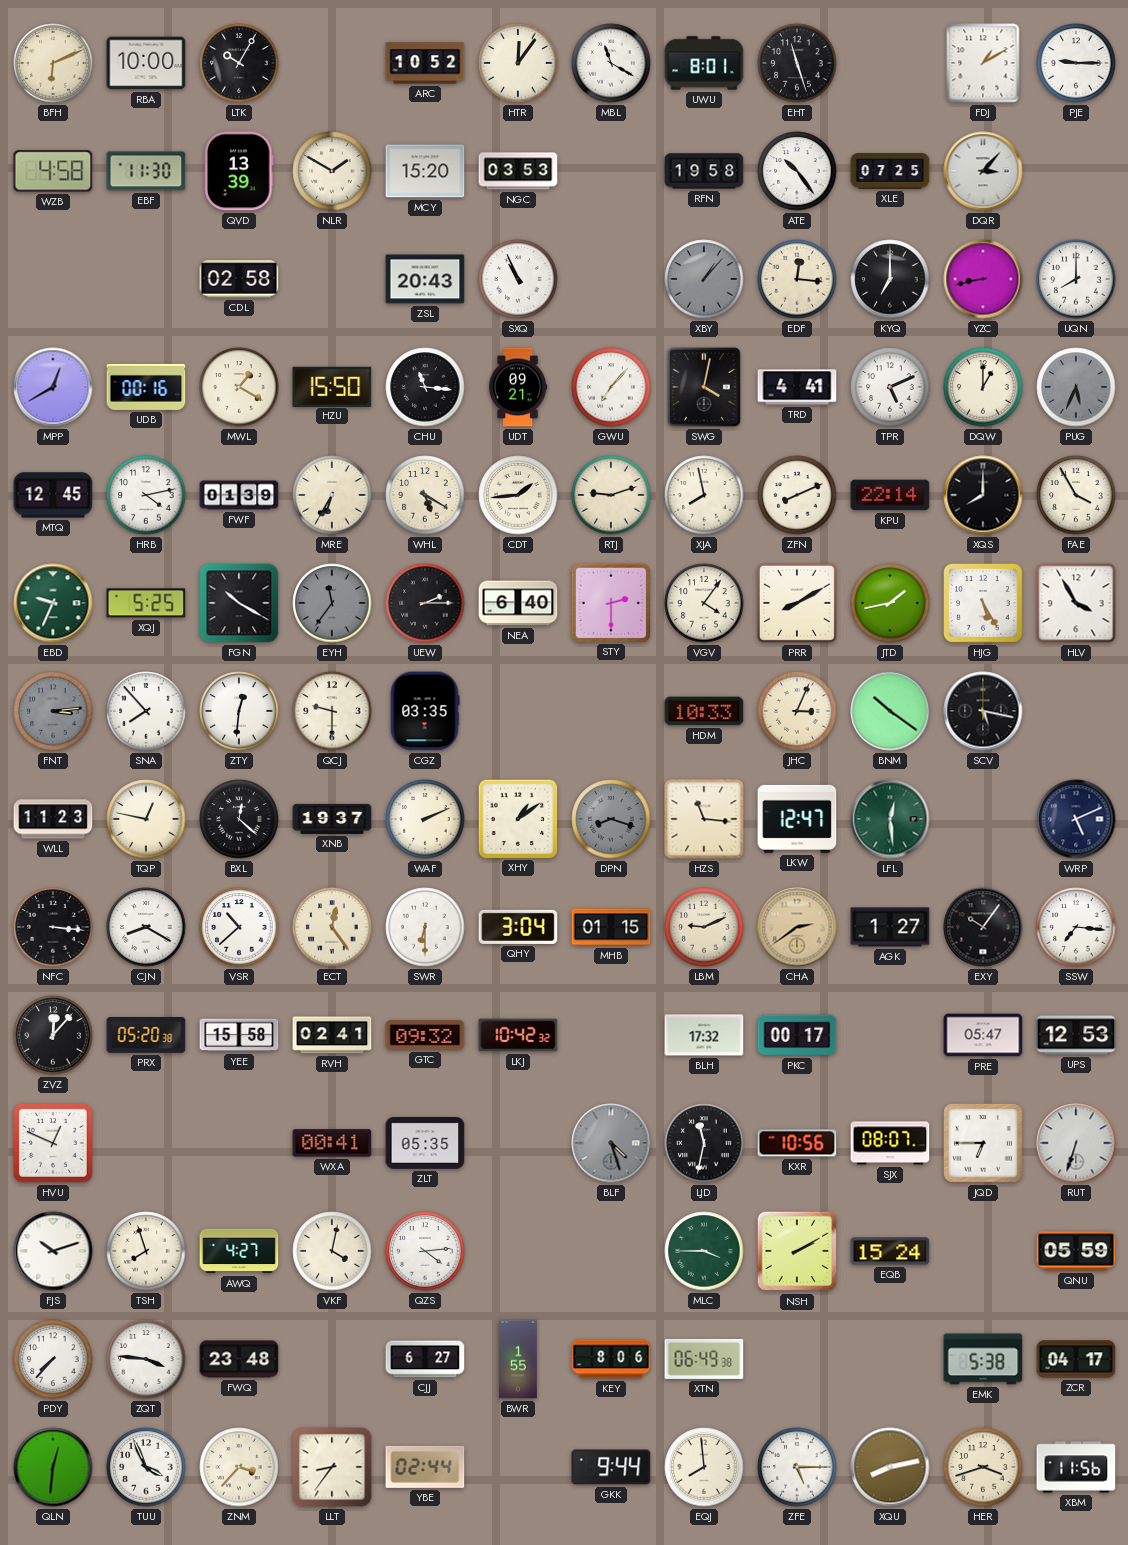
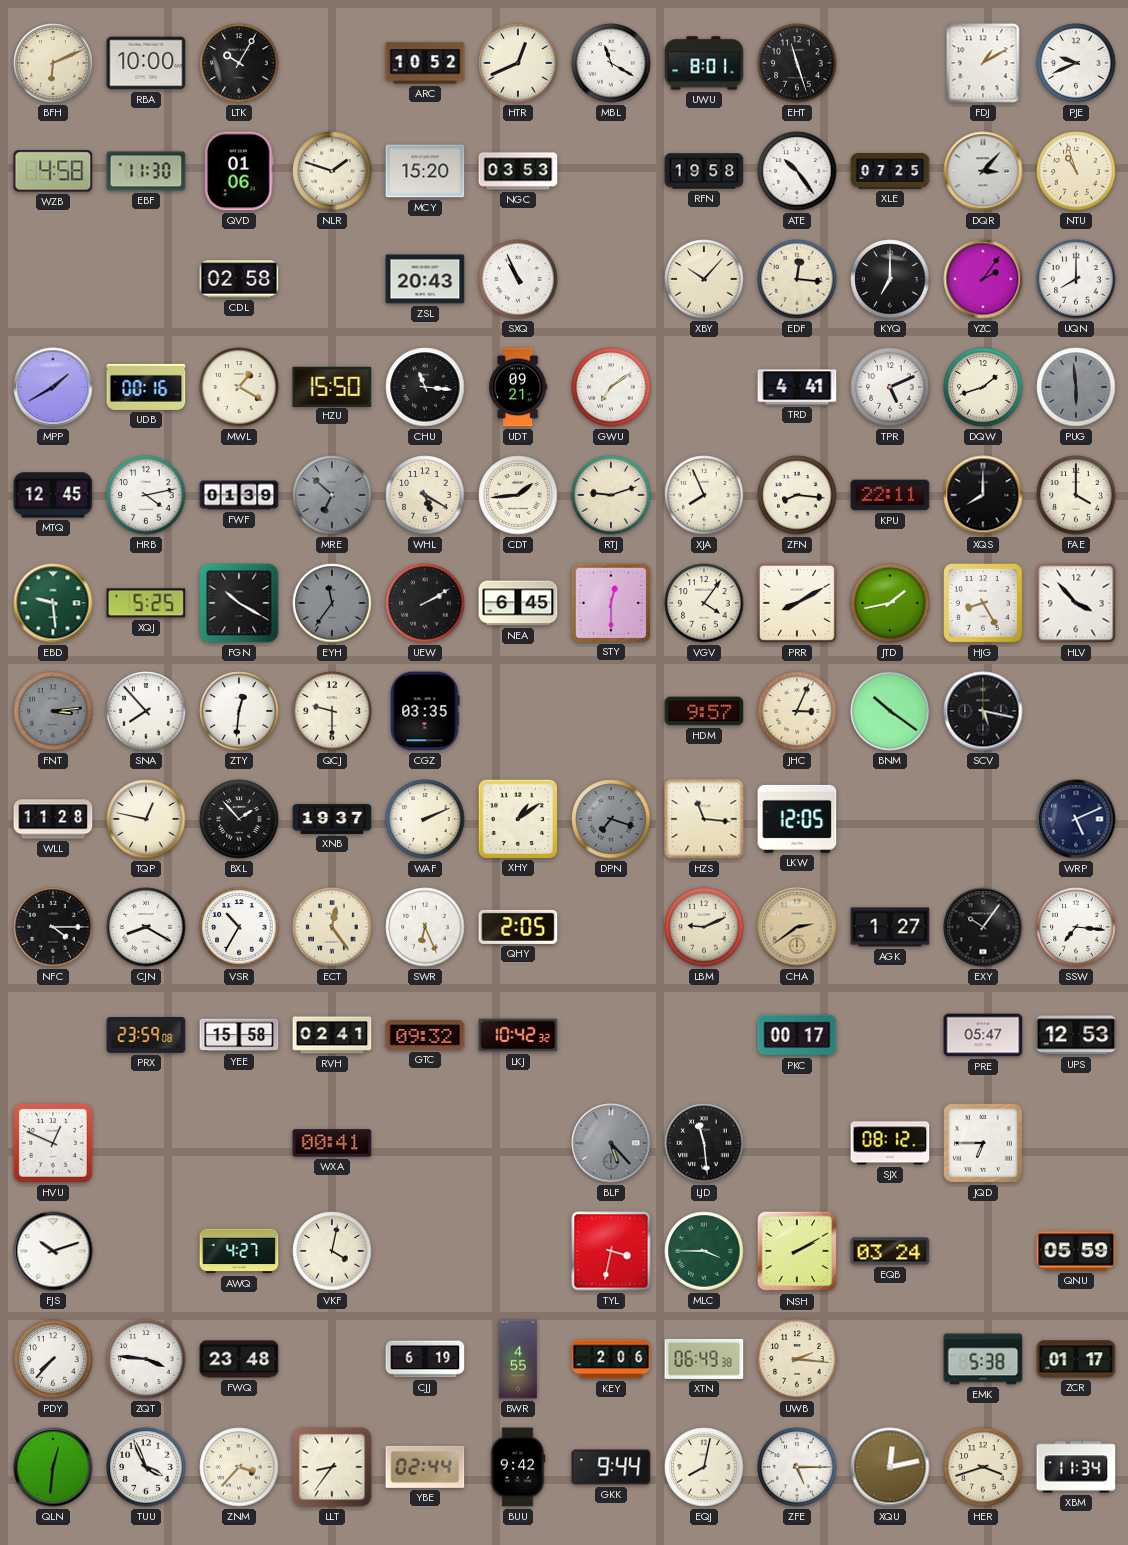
HTR: 12:06 -> 12:41
PJE: 9:15 -> 9:41
QVD: 13:39 -> 01:06
NLR: 1:50 -> 1:48
NTU: none -> 10:57
XBY: 1:07 -> 10:07
XBY dial: grey -> cream
YZC: 8:43 -> 2:06
MPP: 12:40 -> 1:40
GWU: 7:07 -> 7:09
SWG: 4:02 -> none
DQW: 1:00 -> 1:42
PUG: 5:34 -> 5:59
MRE: 6:35 -> 6:52
MRE dial: cream -> grey
XJA: 7:58 -> 7:56
ZFN: 8:11 -> 8:16
KPU: 22:14 -> 22:11
FAE: 3:55 -> 4:00
EBD: 9:34 -> 9:29
UEW: 2:15 -> 2:10
NEA: 6:40 -> 6:45
STY: 2:30 -> 12:30
HJG: 5:25 -> 8:25
HLV: 3:55 -> 3:53
HDM: 10:33 -> 9:57
WLL: 11:23 -> 11:28
BXL: 12:22 -> 1:53
DPN: 8:18 -> 7:18
LKW: 12:47 -> 12:05
LFL: 12:29 -> none
NFC: 3:16 -> 4:15
VSR: 10:38 -> 10:35
SWR: 6:30 -> 6:26
QHY: 3:04 -> 2:05
MHB: 01:15 -> none
ZVZ: 12:07 -> none
PRX: 05:20 -> 23:59
BLH: 17:32 -> none
ZLT: 05:35 -> none
BLF: 4:27 -> 5:23
LJD: 11:32 -> 11:29
KXR: 10:56 -> none
SJX: 08:07 -> 08:12
RUT: 6:33 -> none
TSH: 7:57 -> none
QZS: 4:14 -> none
TYL: none -> 3:32
EQB: 15:24 -> 03:24
CJJ: 6:27 -> 6:19
BWR: 1:55 -> 4:55
KEY: 8:06 -> 2:06
UWB: none -> 2:16
ZCR: 04:17 -> 01:17
BUU: none -> 9:42
EQJ: 7:59 -> 8:02
XQU: 8:13 -> 12:13
XBM: 11:56 -> 11:34
